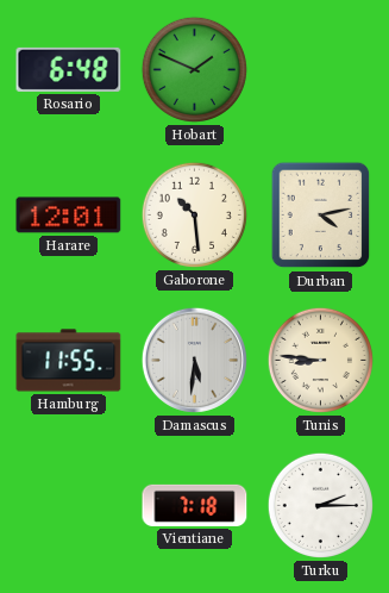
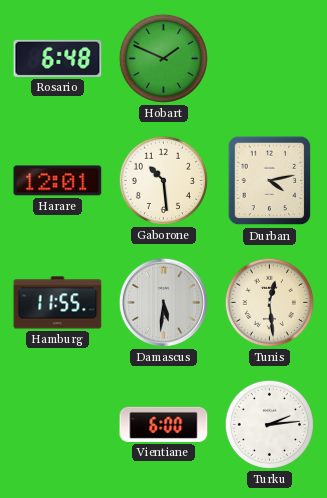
Tunis: 8:46 -> 12:29
Vientiane: 7:18 -> 6:00
Turku: 2:15 -> 2:14
